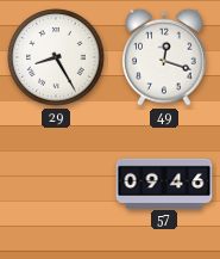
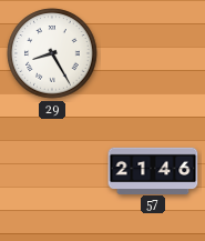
49: 12:18 -> none
57: 09:46 -> 21:46
